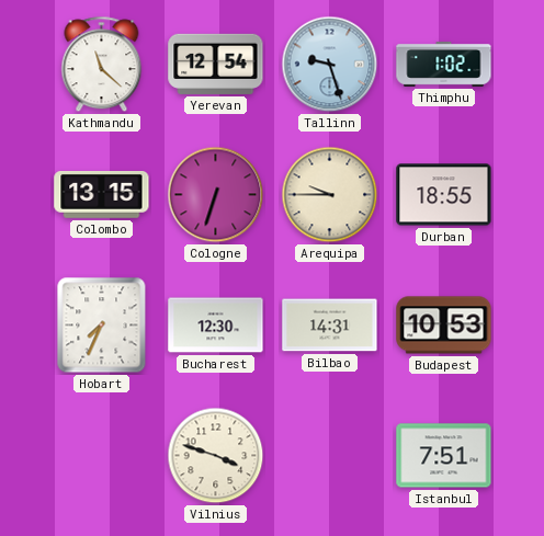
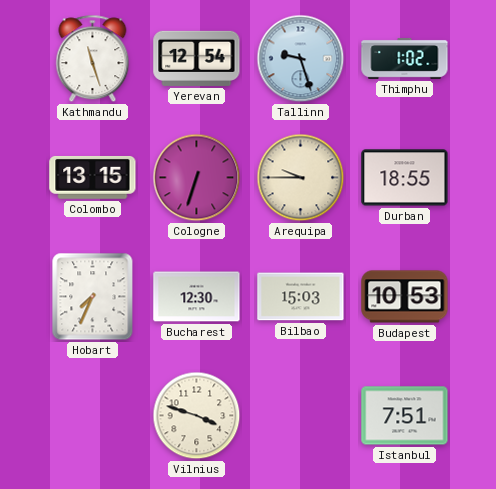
Kathmandu: 11:22 -> 11:27
Bilbao: 14:31 -> 15:03
